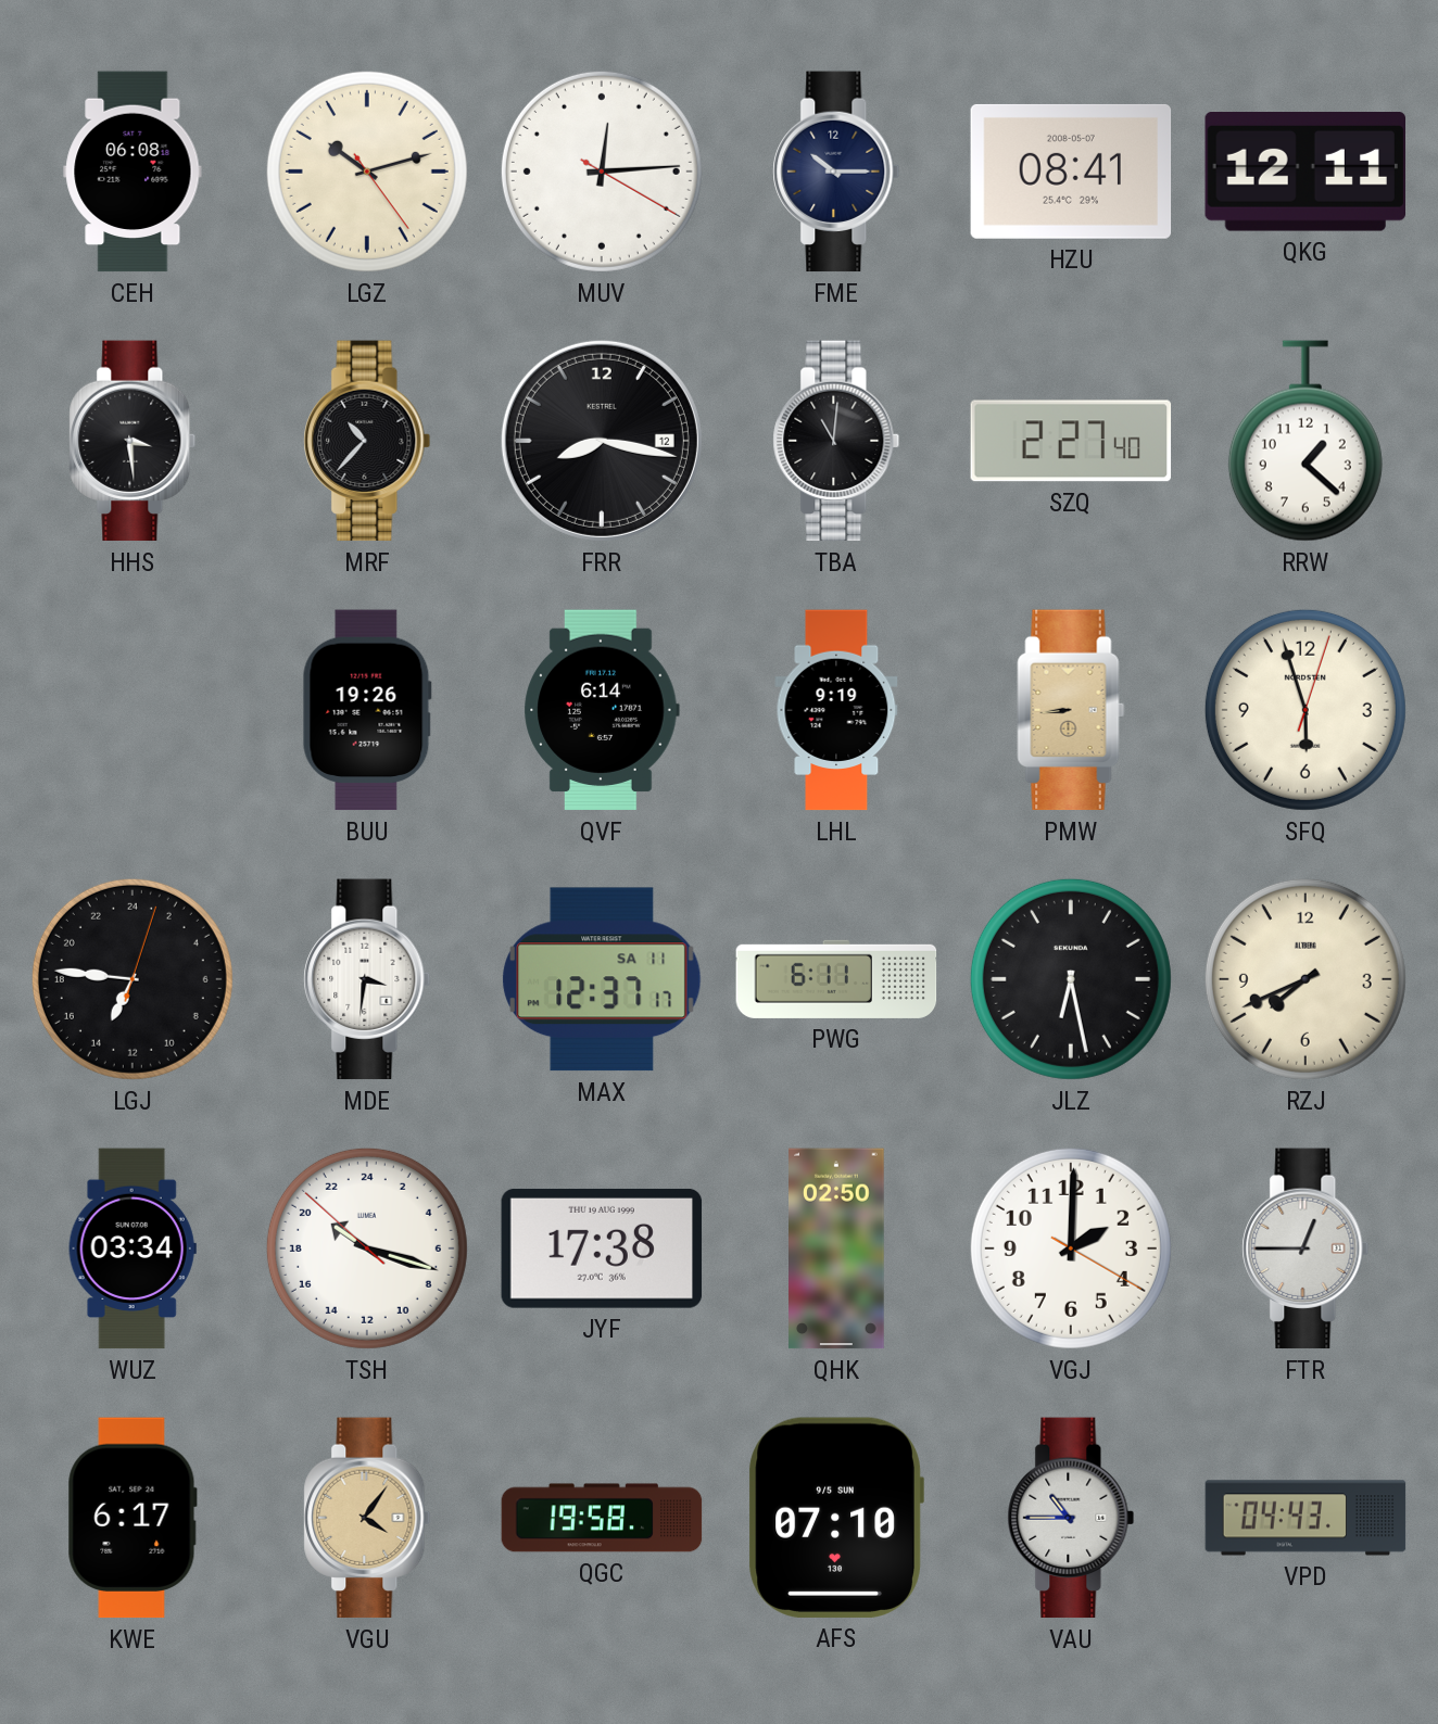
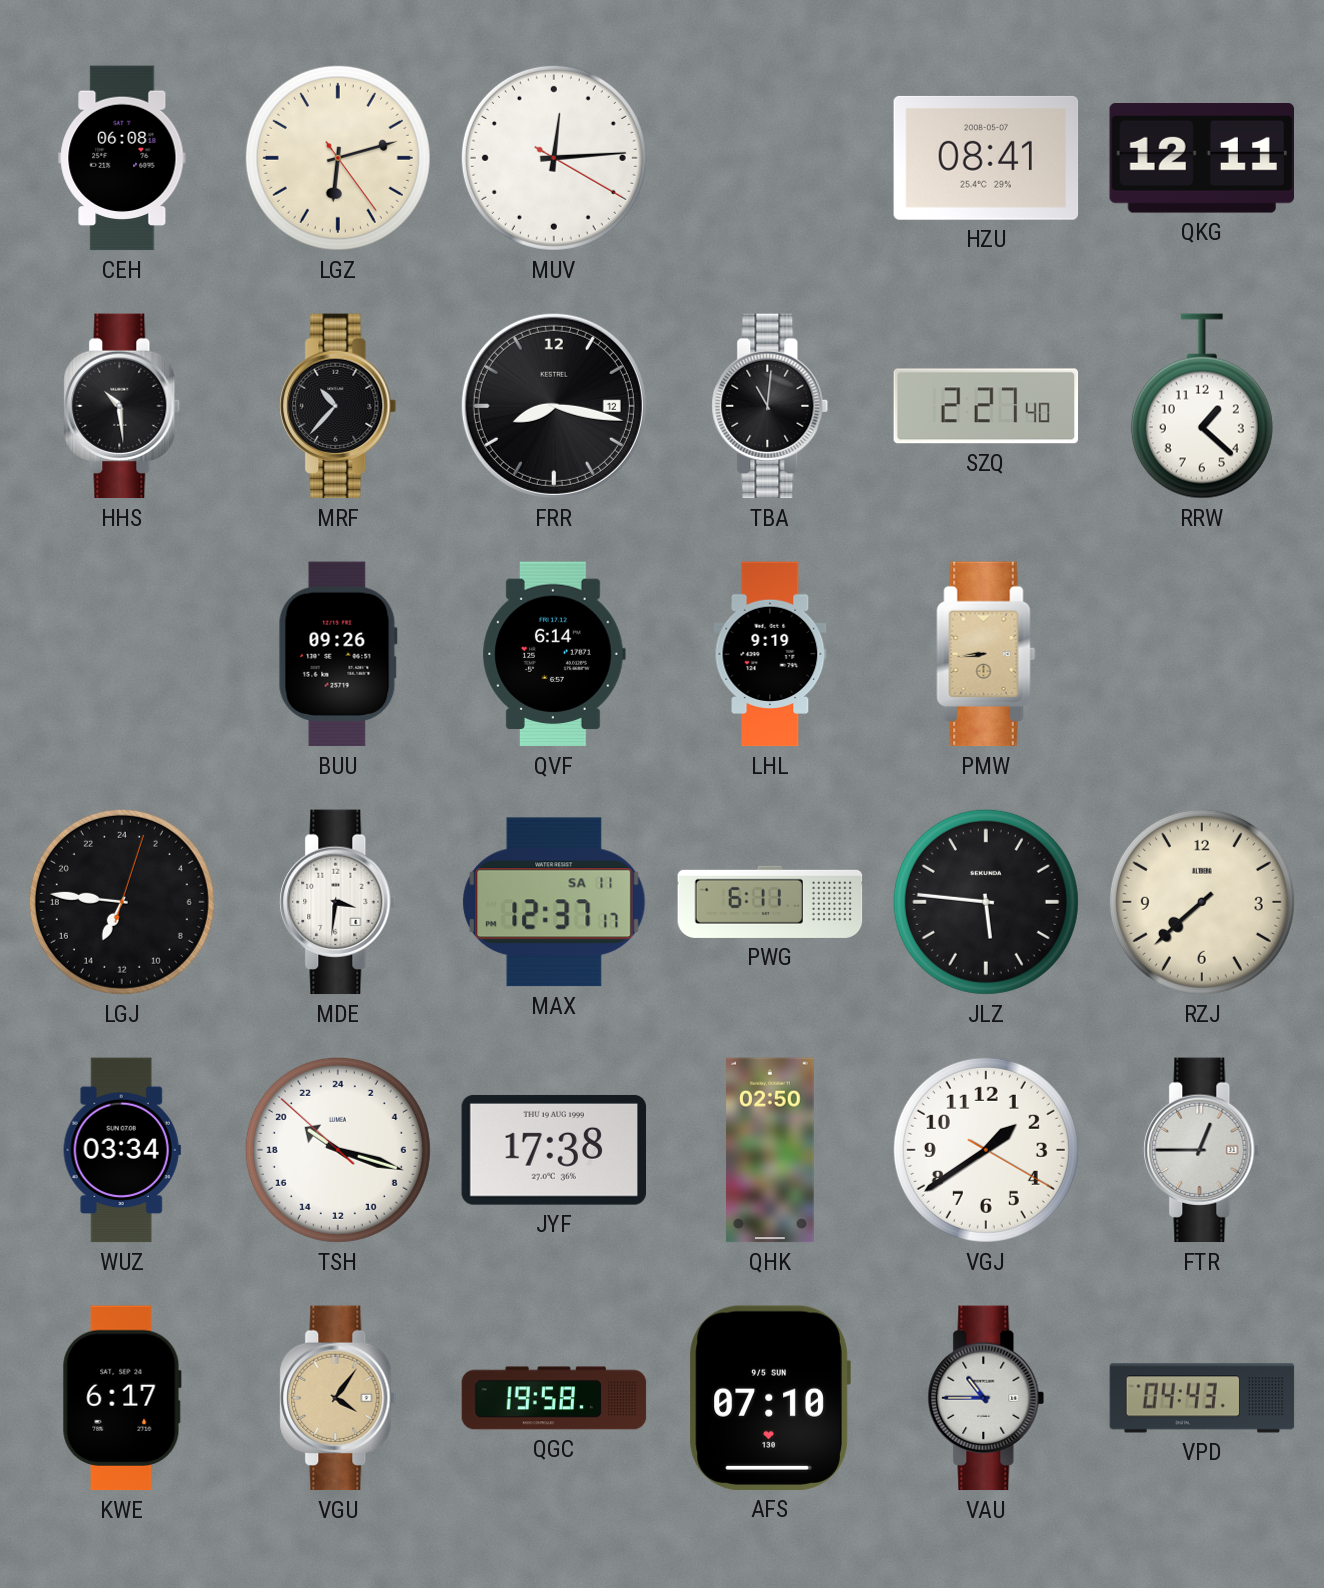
LGZ: 10:12 -> 6:12
FME: 10:15 -> none
HHS: 3:29 -> 10:29
BUU: 19:26 -> 09:26
SFQ: 5:57 -> none
JLZ: 6:28 -> 5:46
RZJ: 7:41 -> 7:38
VGJ: 2:00 -> 1:39
